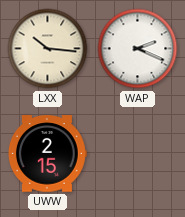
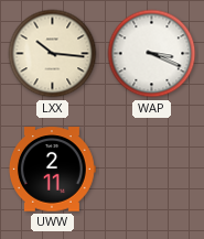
WAP: 2:19 -> 3:19
UWW: 2:15 -> 2:11
